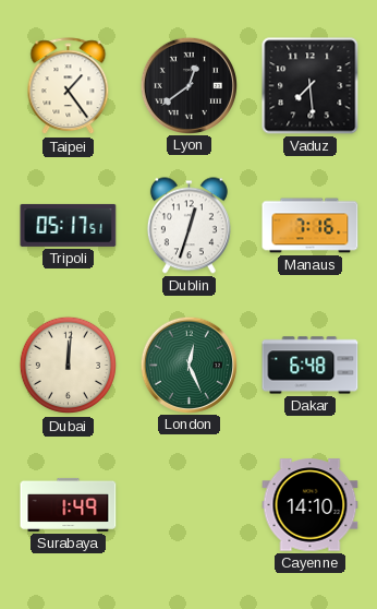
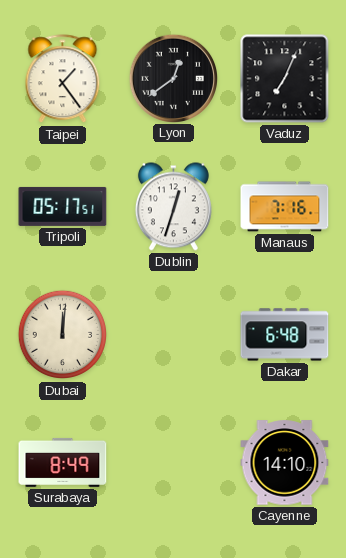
Vaduz: 7:29 -> 7:04
London: 12:26 -> none
Surabaya: 1:49 -> 8:49
